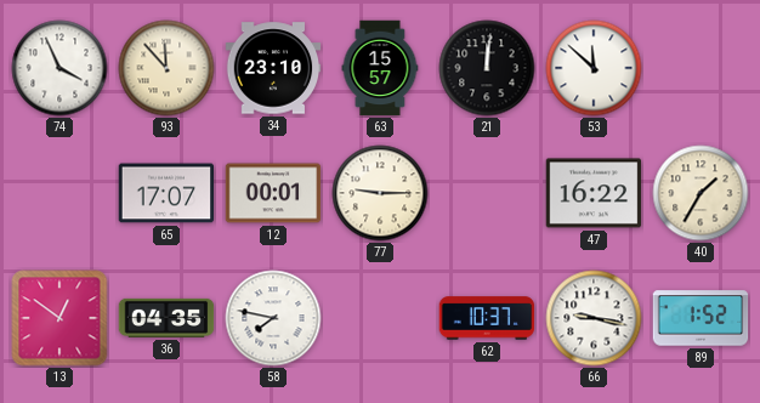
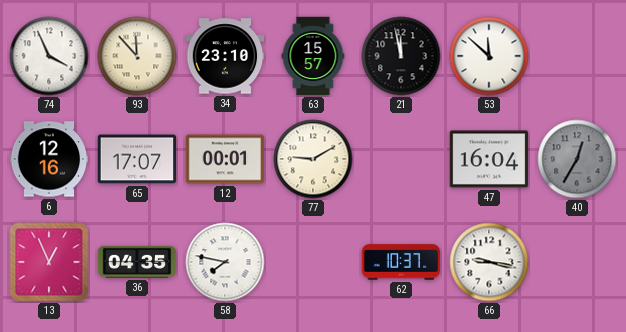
21: 12:01 -> 11:58
6: none -> 12:16
77: 9:15 -> 9:10
47: 16:22 -> 16:04
40: 1:35 -> 12:35
40 dial: cream -> grey
13: 12:51 -> 12:56
89: 1:52 -> none
